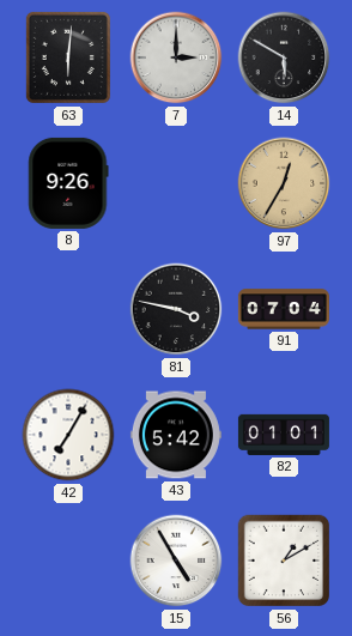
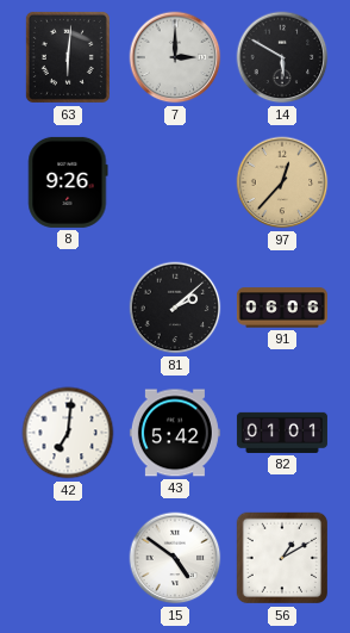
97: 12:35 -> 12:37
81: 3:47 -> 2:08
91: 07:04 -> 06:06
42: 7:05 -> 7:01
15: 4:55 -> 4:51
